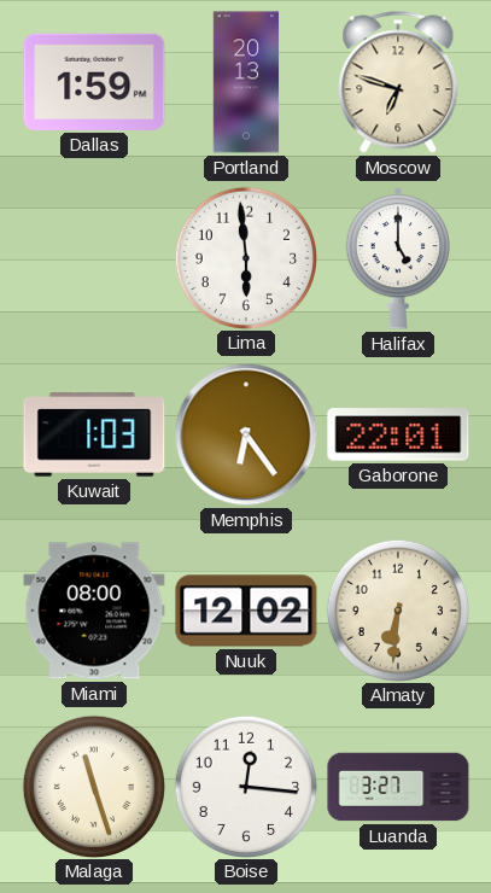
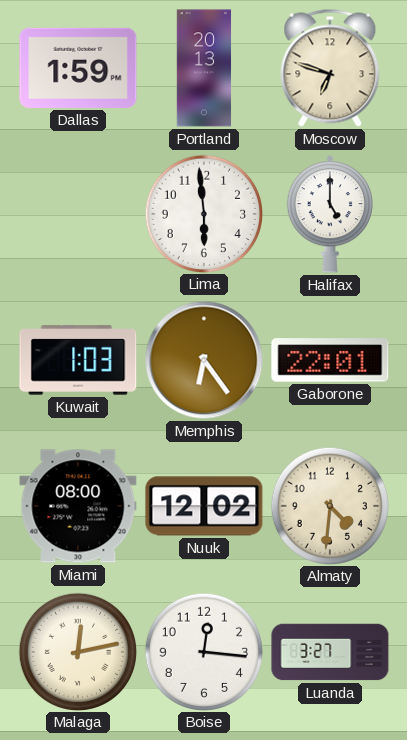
Almaty: 6:31 -> 4:31
Malaga: 11:27 -> 12:13
